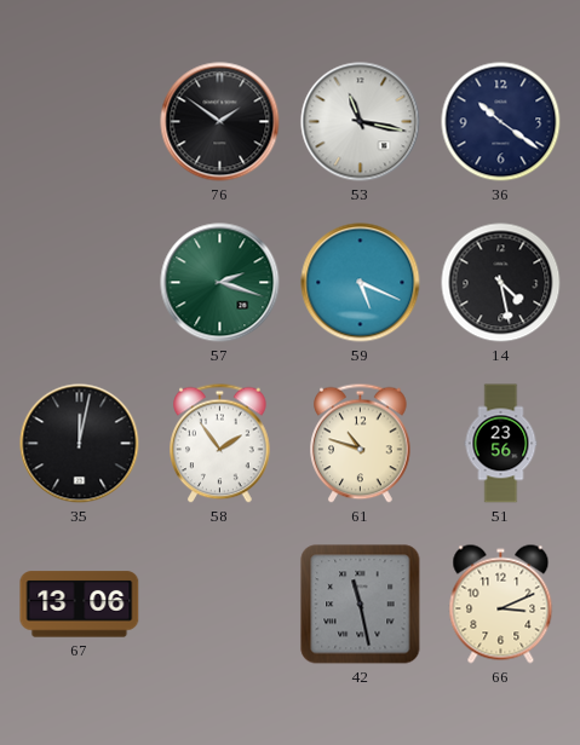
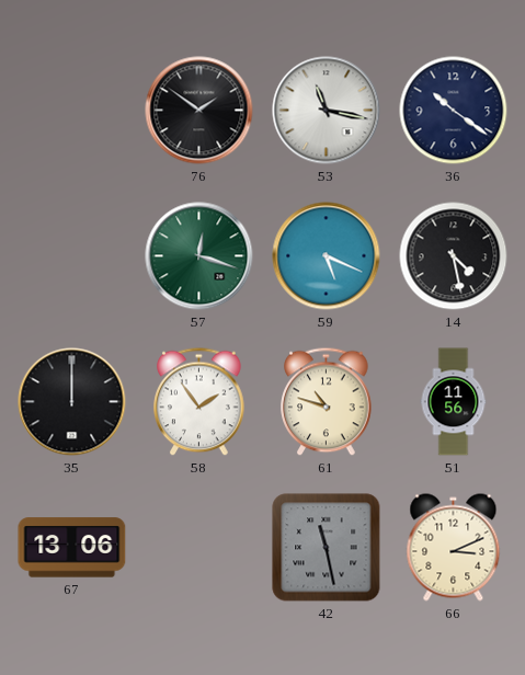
57: 2:18 -> 12:18
35: 12:02 -> 12:00
51: 23:56 -> 11:56
